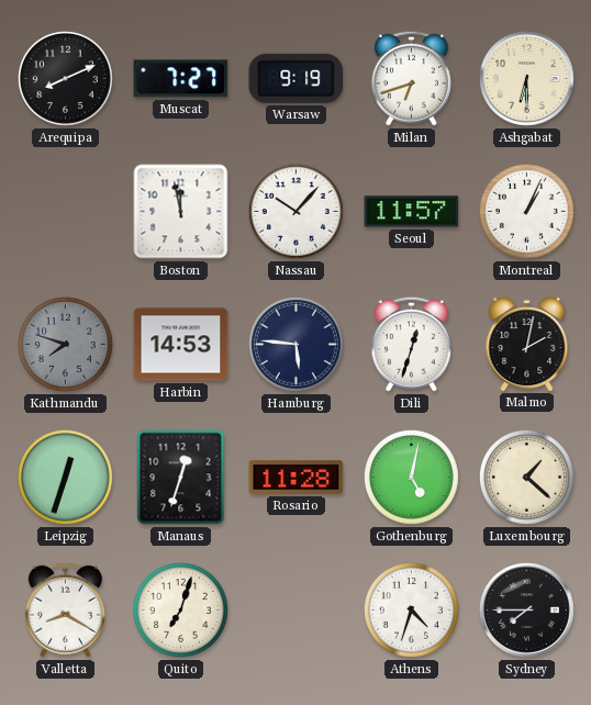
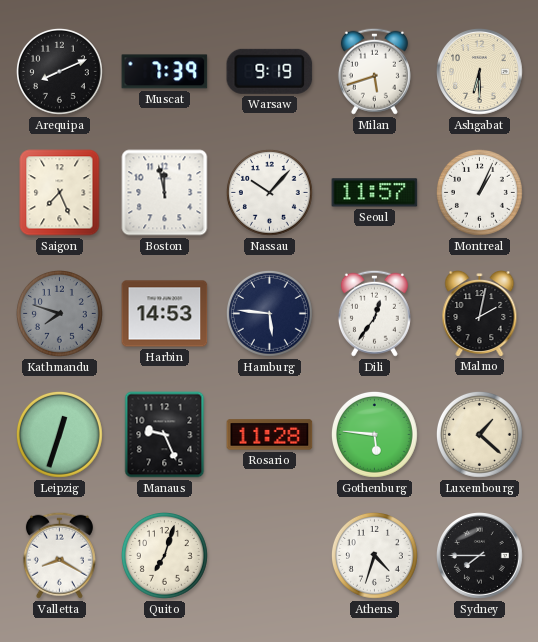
Muscat: 7:27 -> 7:39
Milan: 6:42 -> 5:42
Saigon: none -> 7:26
Dili: 12:33 -> 12:36
Manaus: 12:33 -> 9:26
Gothenburg: 5:02 -> 5:46
